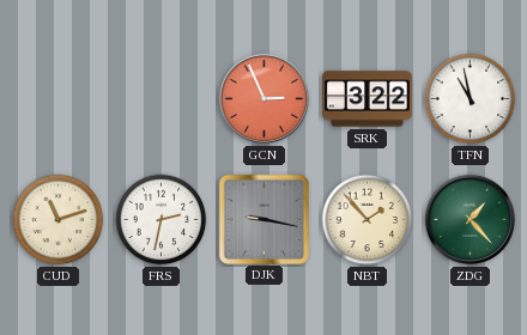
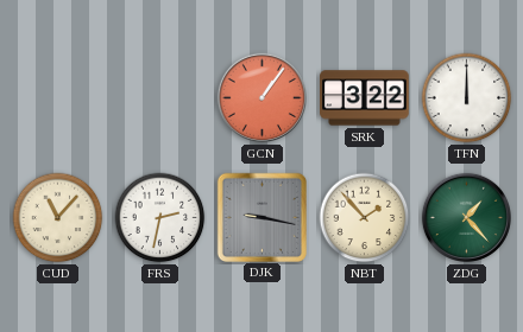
GCN: 2:56 -> 1:06
TFN: 10:58 -> 12:00
CUD: 11:12 -> 11:07
